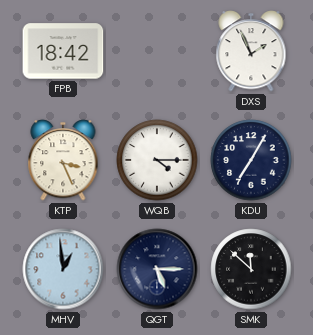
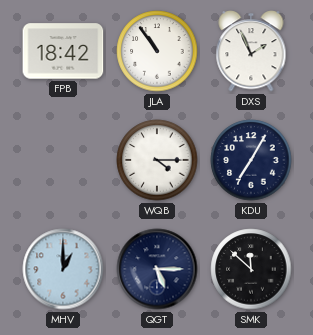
JLA: none -> 10:54
KTP: 3:26 -> none
MHV: 12:59 -> 1:00
